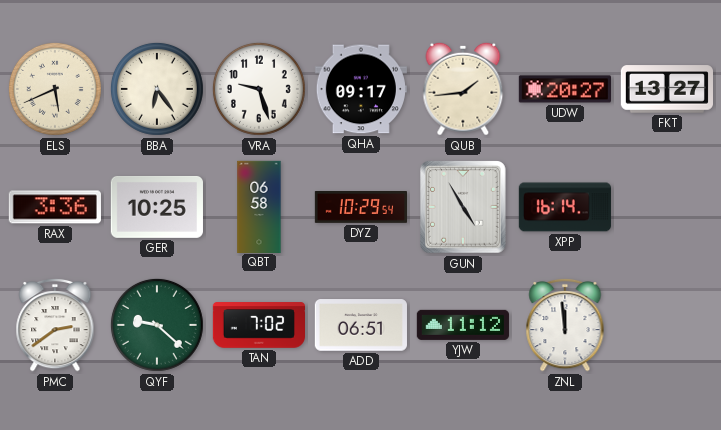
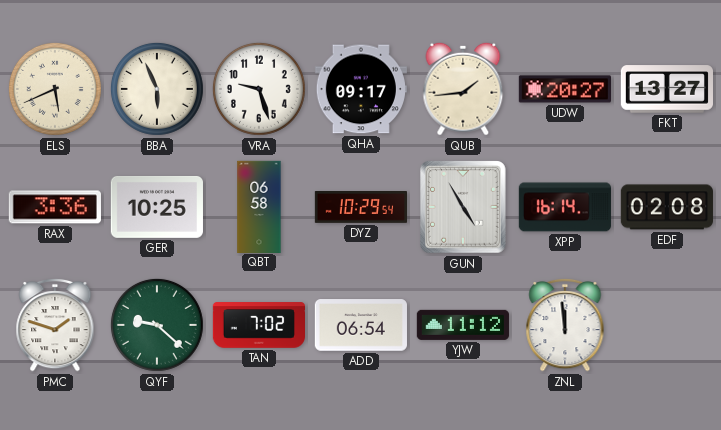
BBA: 6:24 -> 5:56
EDF: none -> 02:08
PMC: 2:39 -> 1:48
ADD: 06:51 -> 06:54
